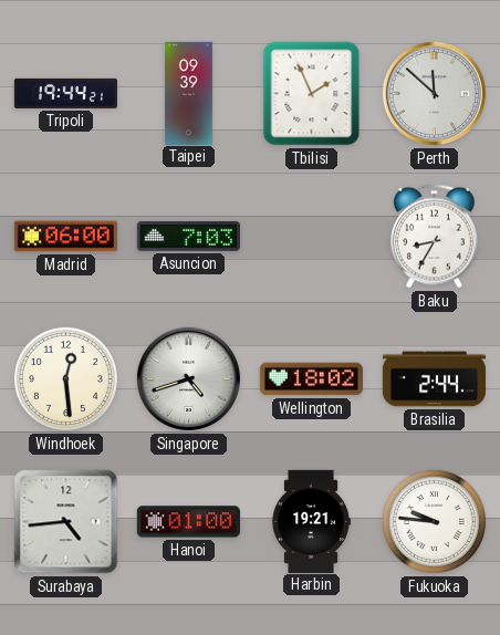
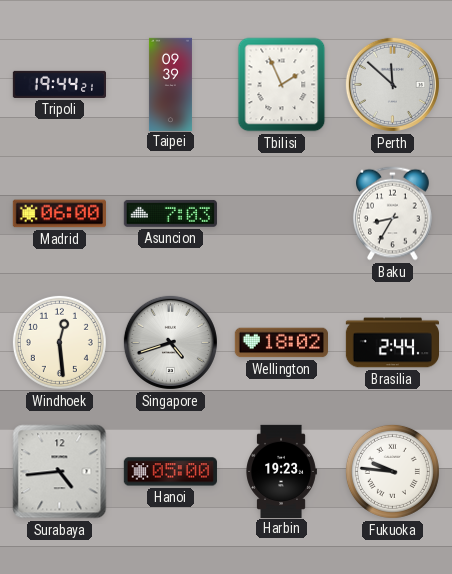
Hanoi: 01:00 -> 05:00
Harbin: 19:21 -> 19:23
